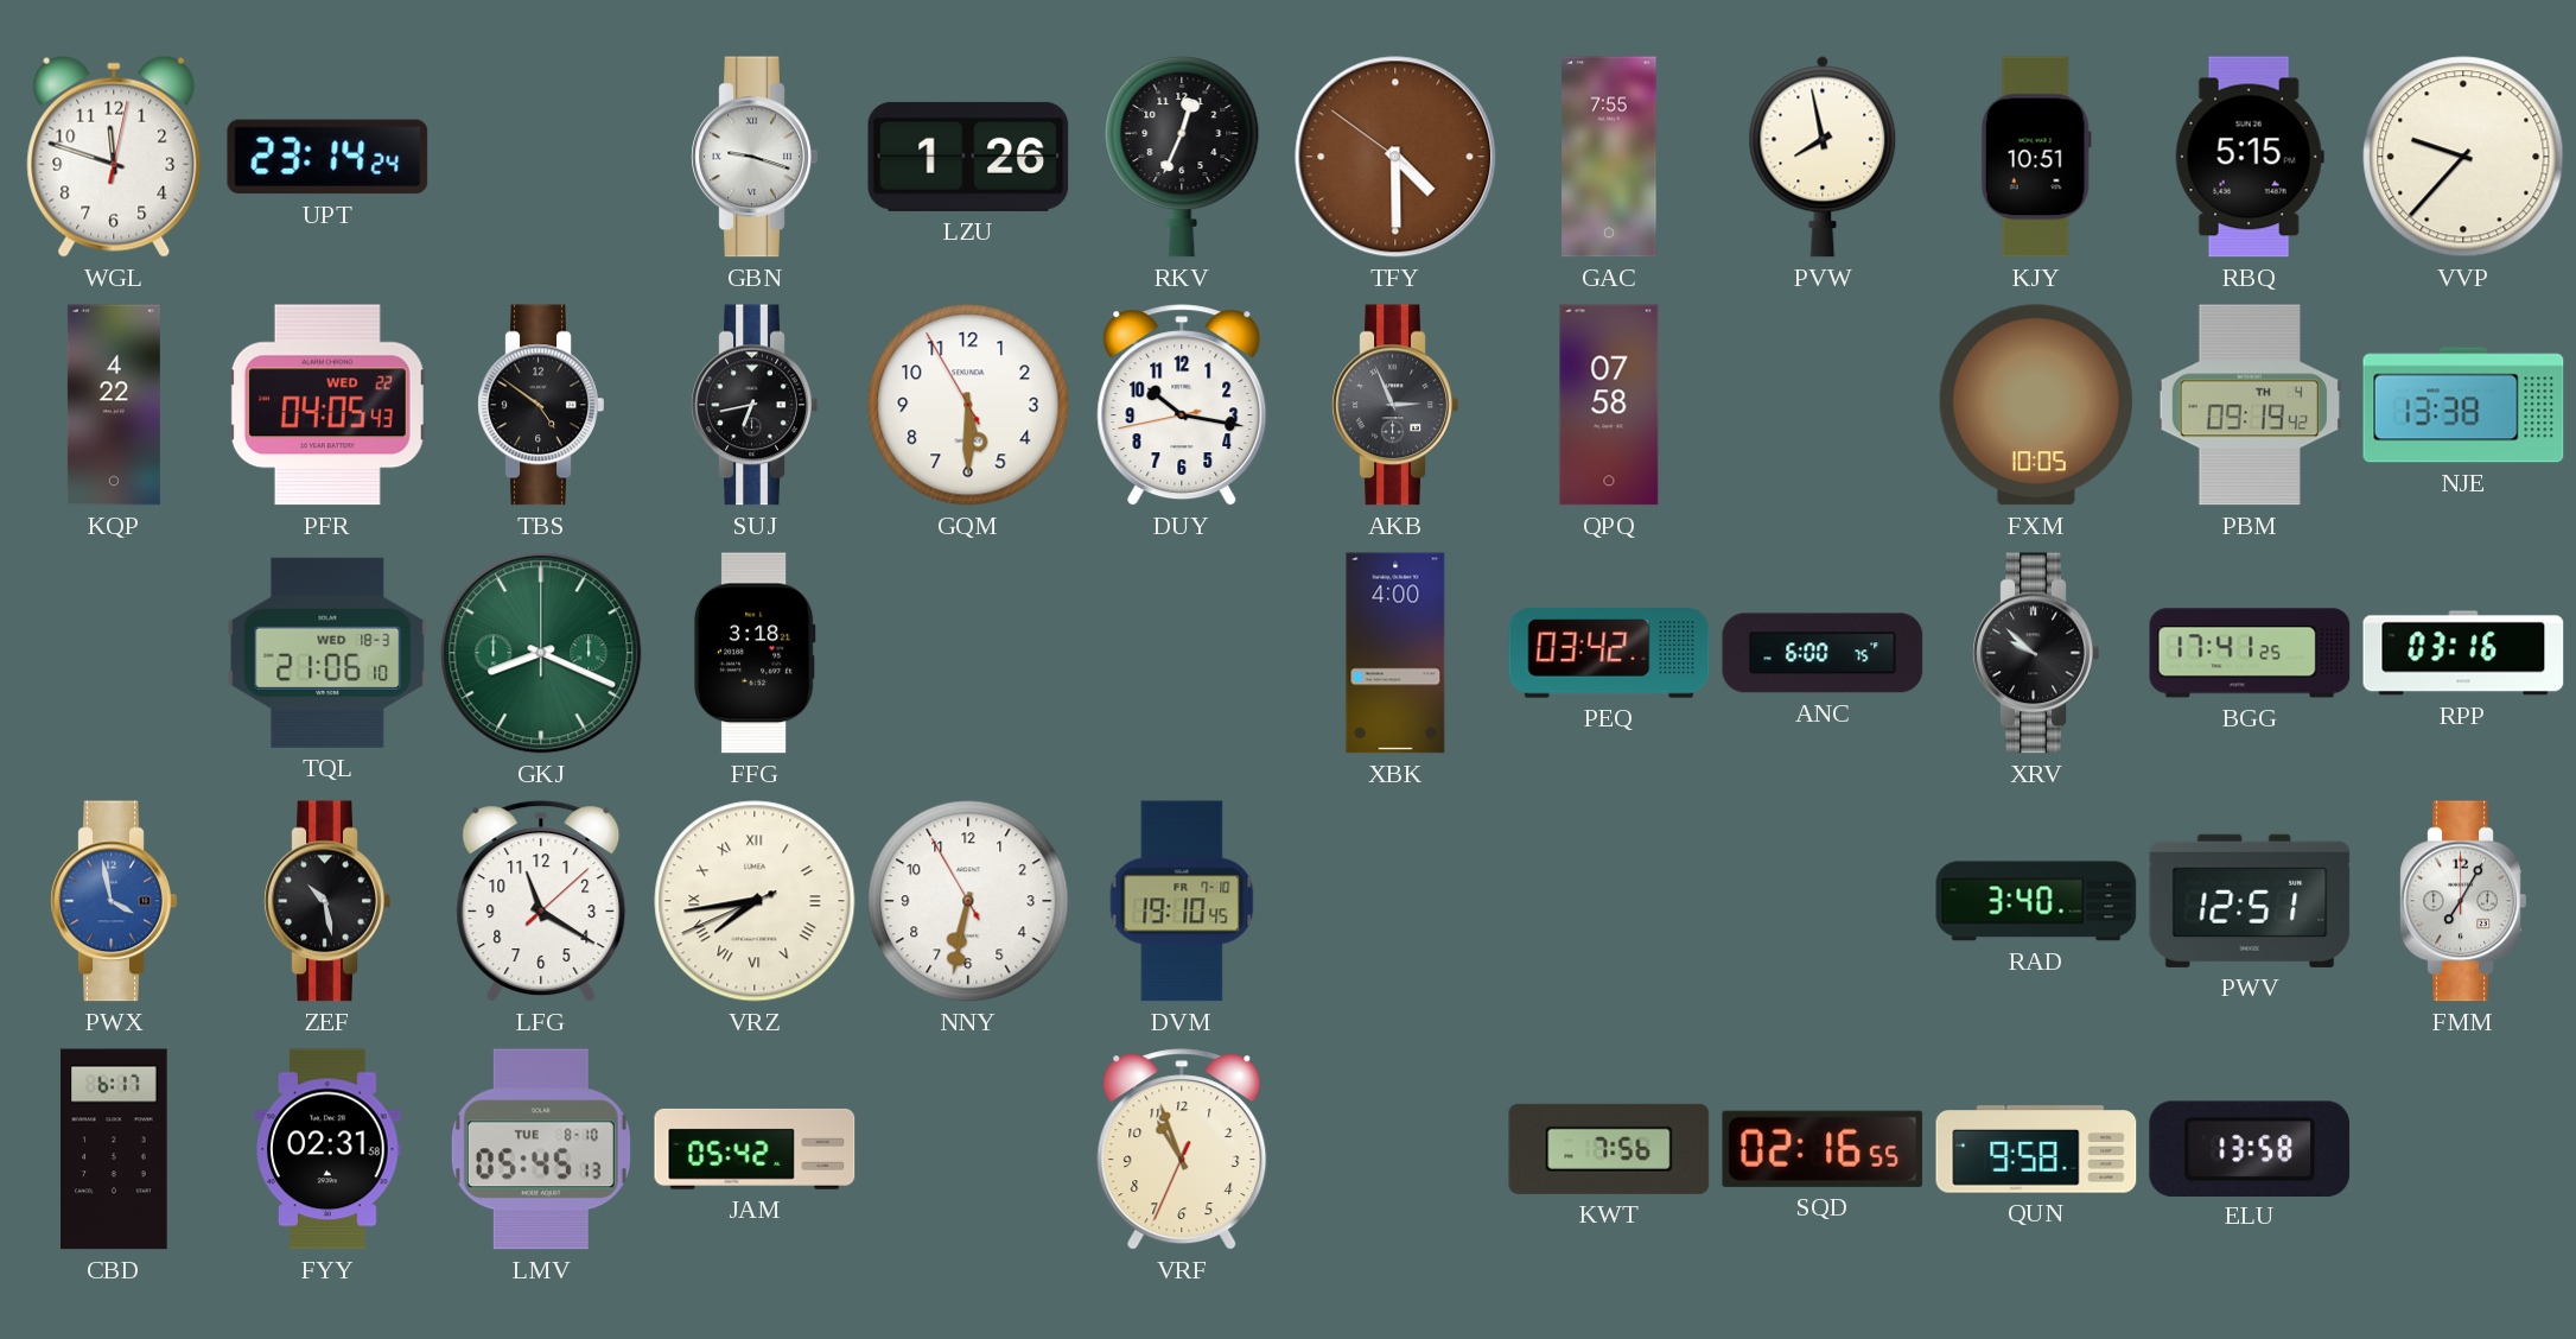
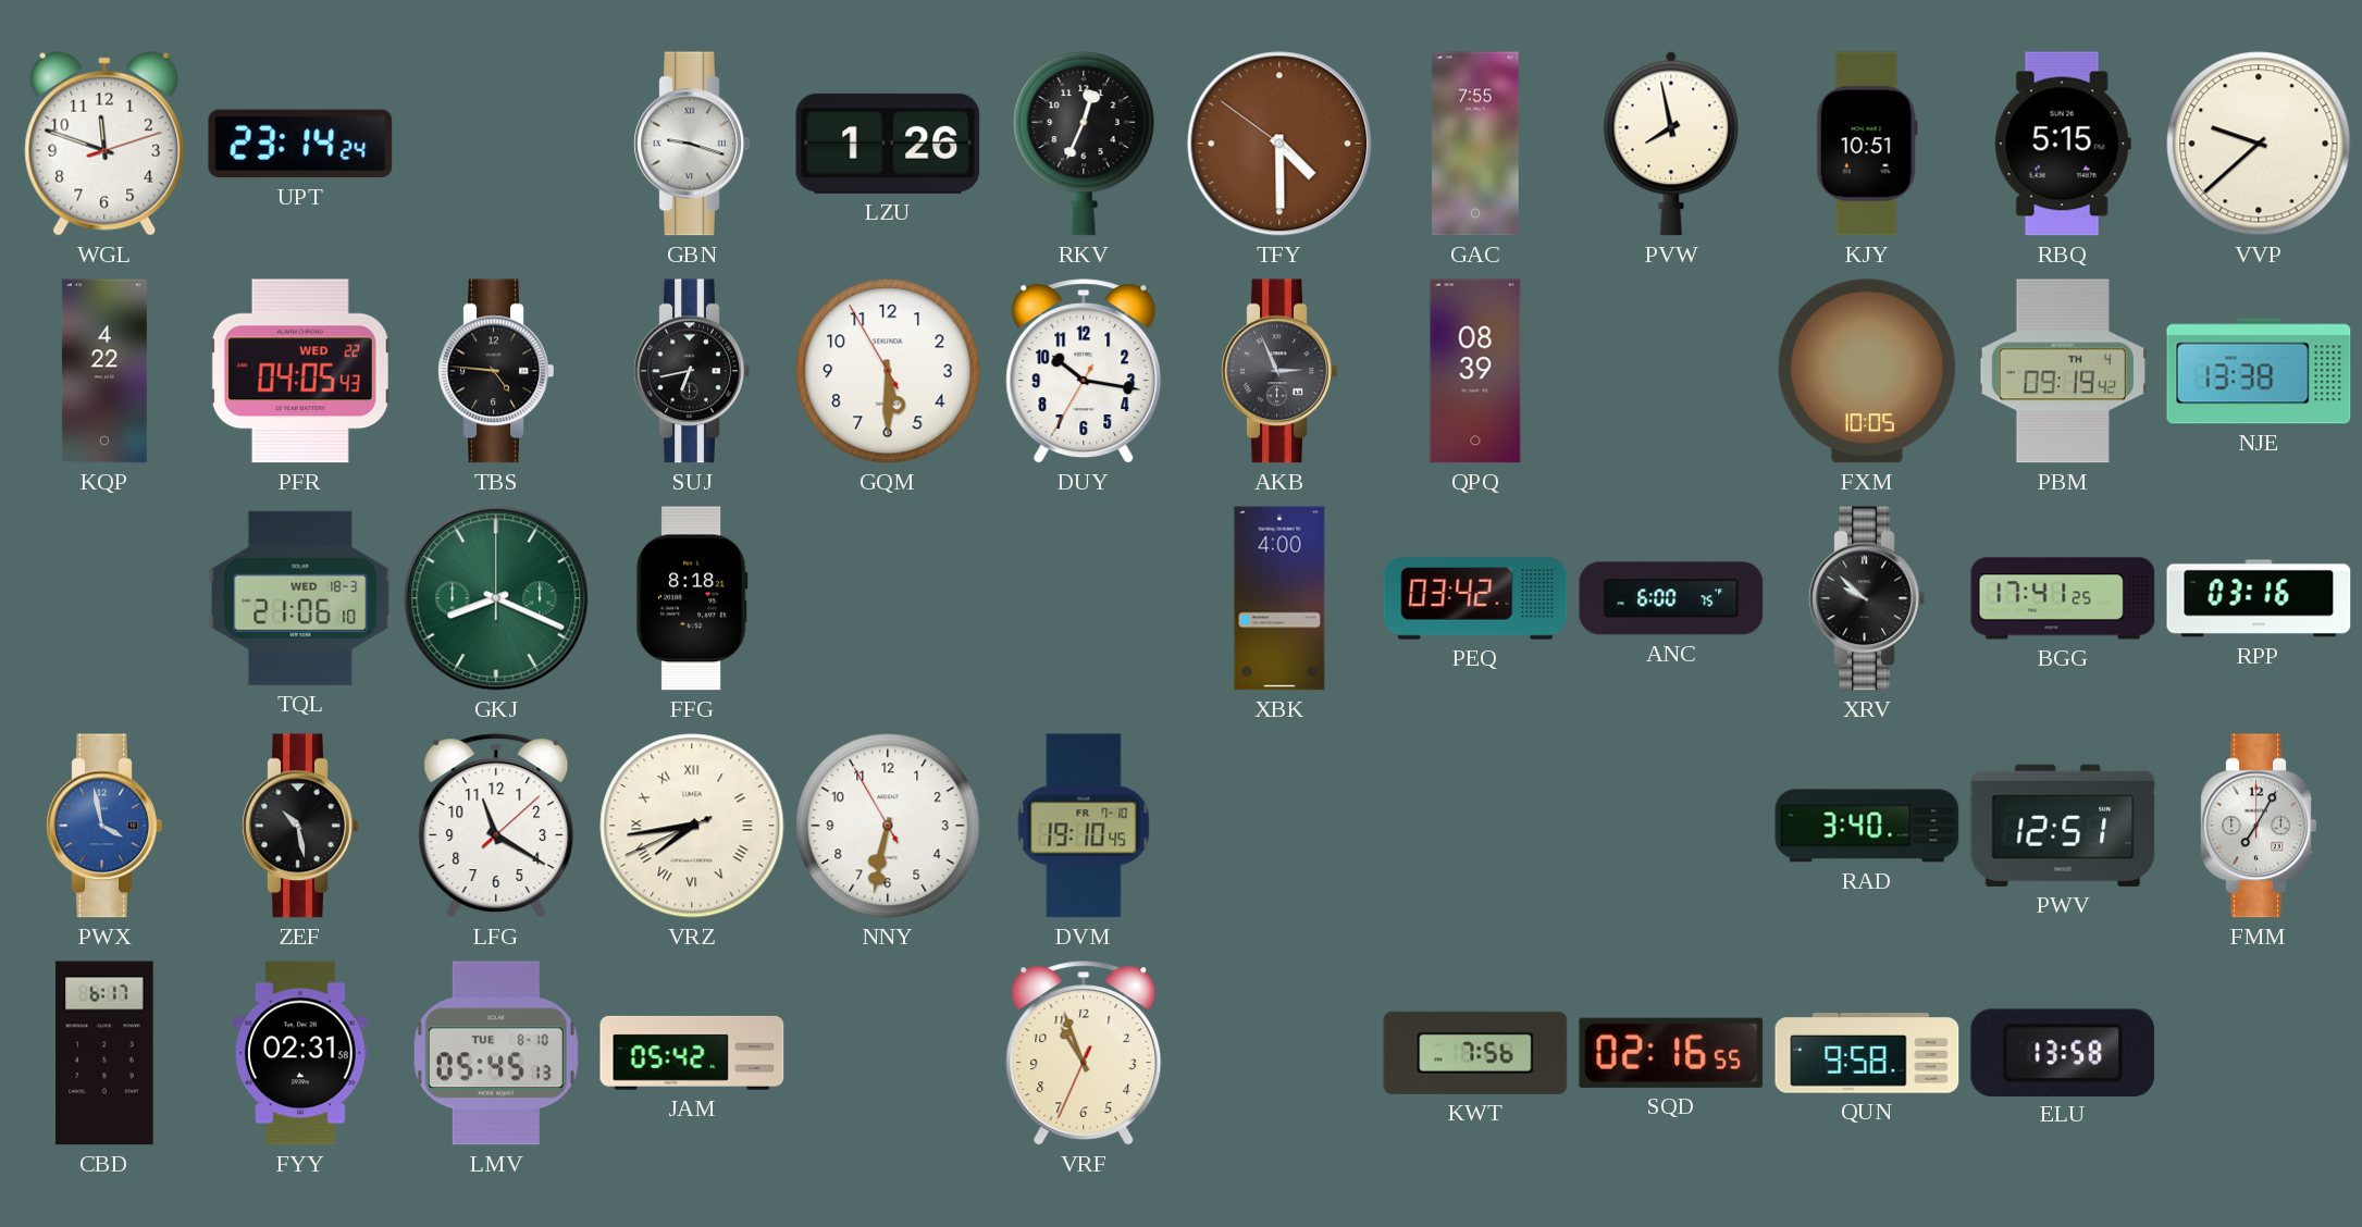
WGL: 11:48:02 -> 11:48:12
VVP: 9:37 -> 9:38
TBS: 4:51 -> 4:46
DUY: 10:16:43 -> 10:16:35
QPQ: 07:58 -> 08:39
FFG: 3:18 -> 8:18
